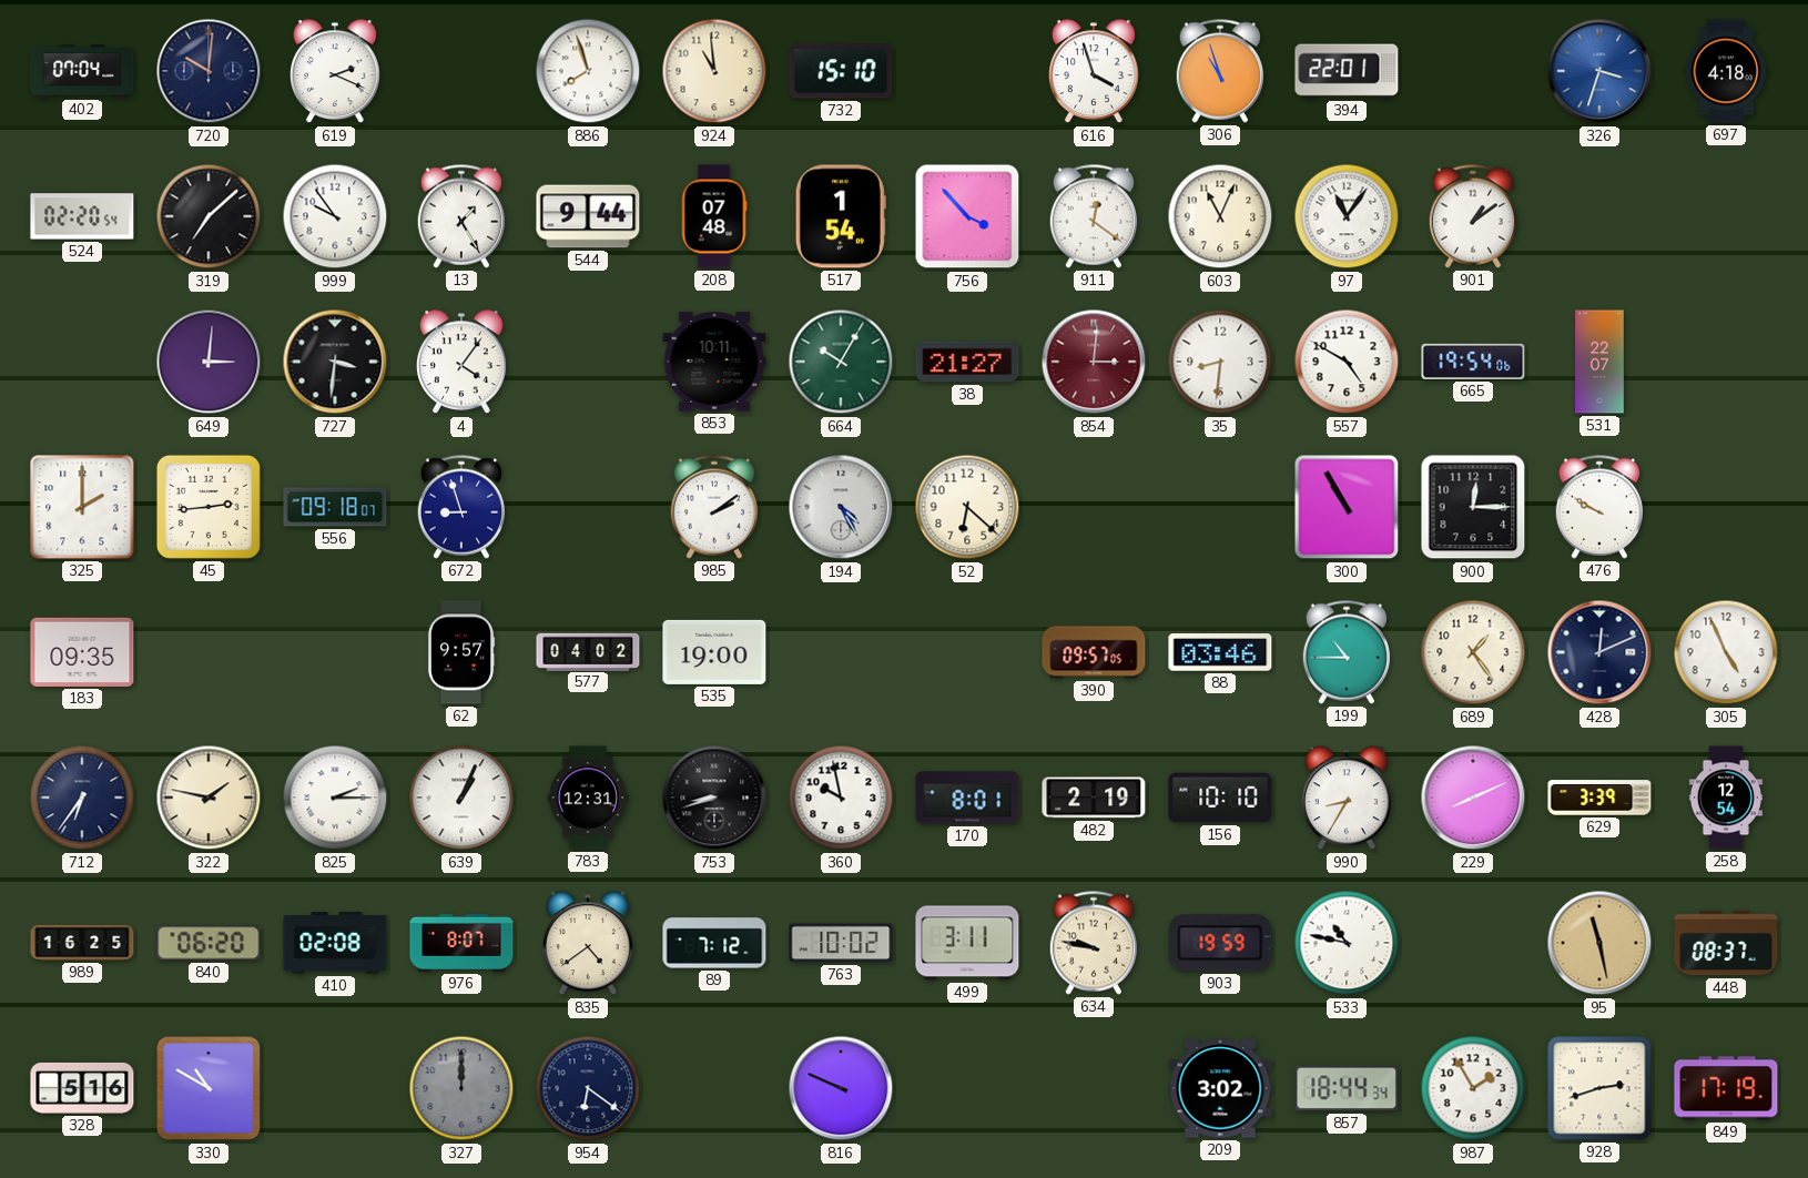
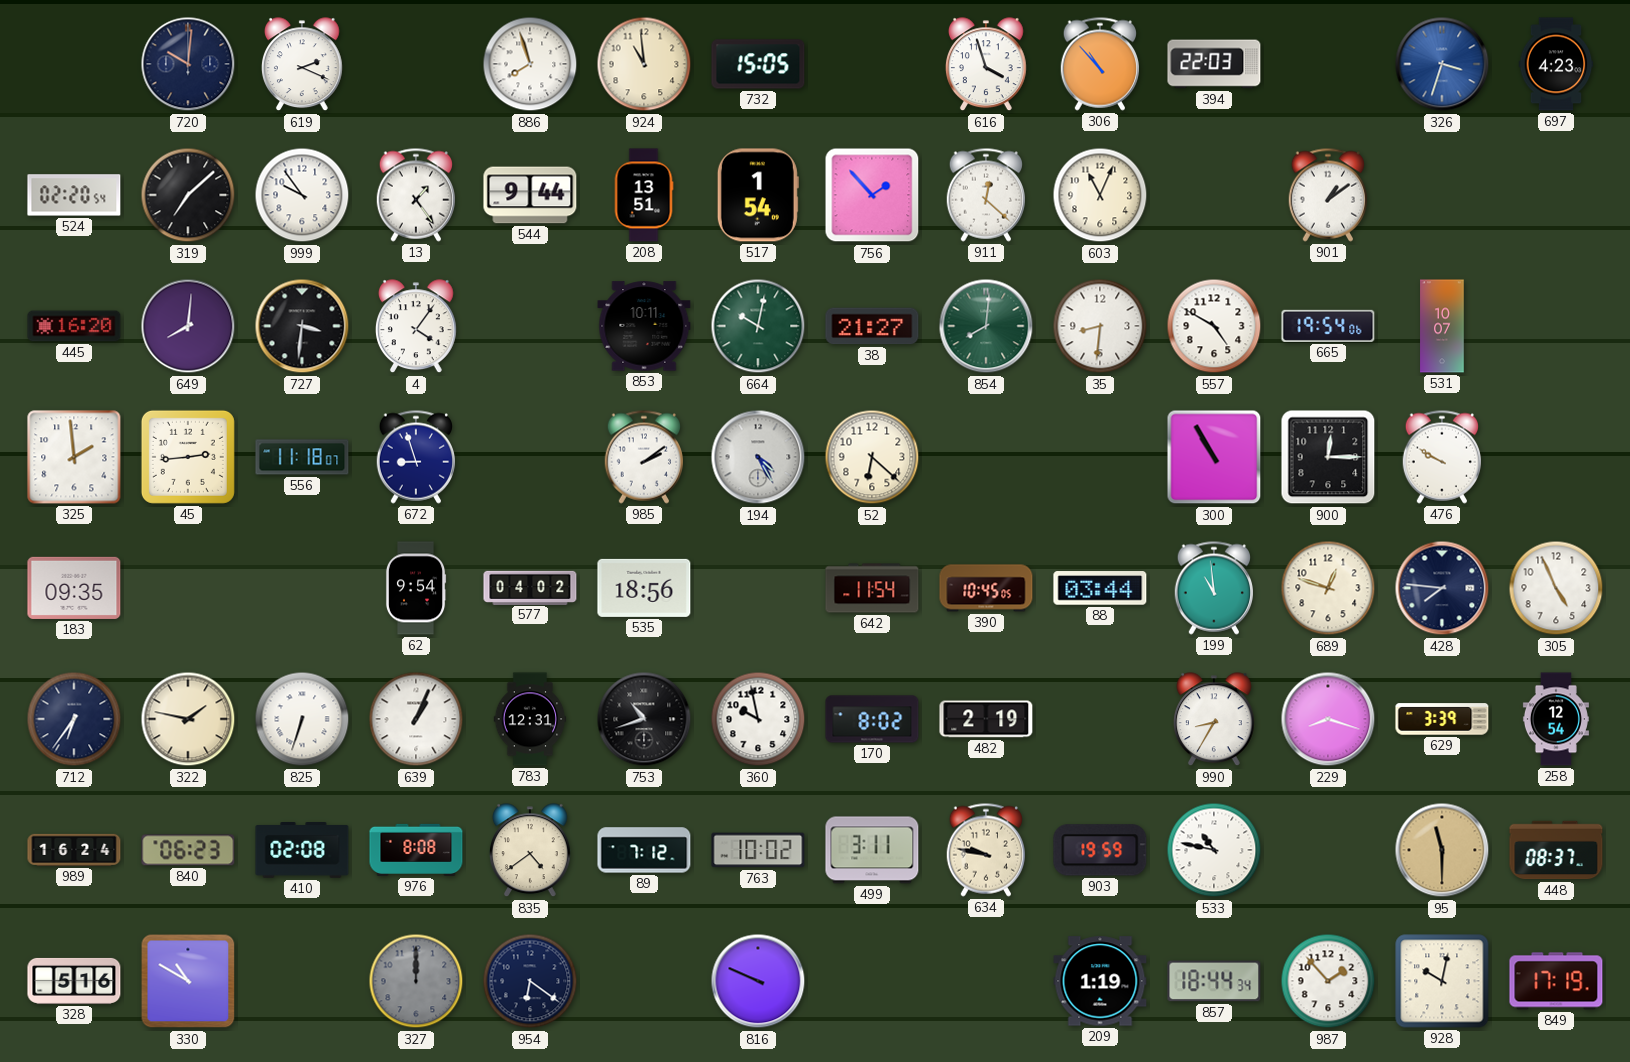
402: 07:04 -> none
732: 15:10 -> 15:05
306: 10:57 -> 10:53
394: 22:01 -> 22:03
697: 4:18 -> 4:23
13: 1:25 -> 1:24
208: 07:48 -> 13:51
756: 3:53 -> 1:53
911: 12:21 -> 12:22
97: 11:06 -> none
445: none -> 16:20
649: 3:01 -> 8:01
664: 10:05 -> 10:02
854: 3:01 -> 8:01
854 dial: burgundy -> green
531: 22:07 -> 10:07
325: 2:00 -> 1:59
556: 09:18 -> 11:18
62: 9:57 -> 9:54
535: 19:00 -> 18:56
642: none -> 11:54
390: 09:57 -> 10:45
88: 03:46 -> 03:44
199: 10:45 -> 10:59
689: 1:24 -> 12:48
428: 12:11 -> 7:46
825: 2:15 -> 6:33
753: 8:42 -> 10:42
170: 8:01 -> 8:02
156: 10:10 -> none
229: 8:11 -> 8:18
989: 16:25 -> 16:24
840: 06:20 -> 06:23
976: 8:07 -> 8:08
95: 11:28 -> 11:30
209: 3:02 -> 1:19
987: 1:55 -> 1:53
928: 2:42 -> 10:02
